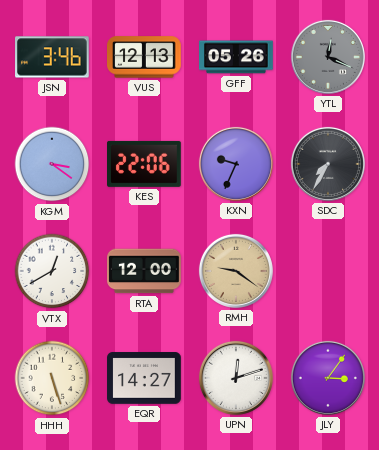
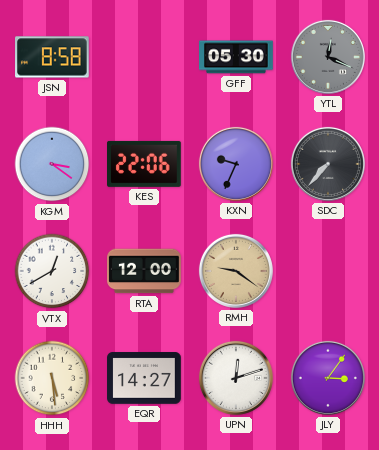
JSN: 3:46 -> 8:58
VUS: 12:13 -> none
GFF: 05:26 -> 05:30
SDC: 7:35 -> 7:37
HHH: 5:27 -> 5:29
